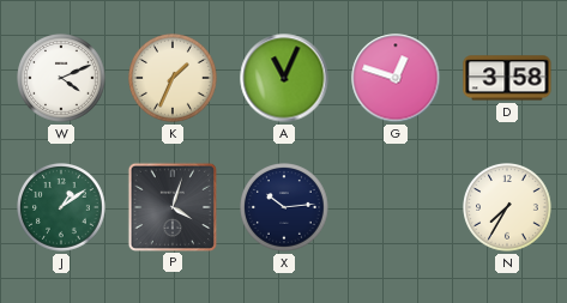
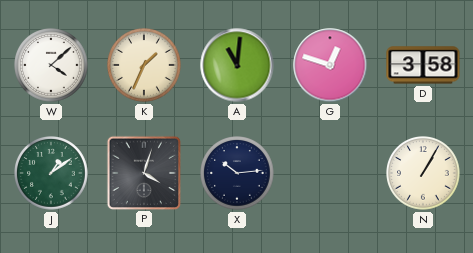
W: 4:11 -> 4:08
A: 11:04 -> 11:01
N: 7:35 -> 1:05
